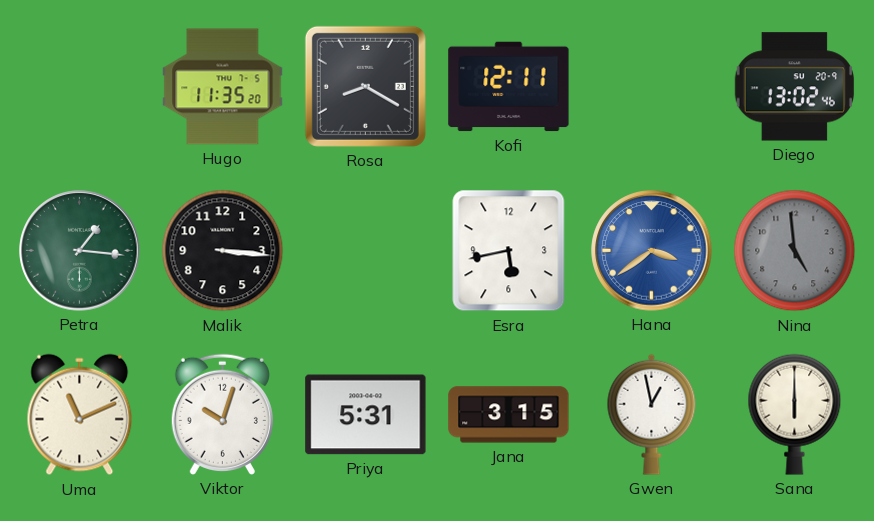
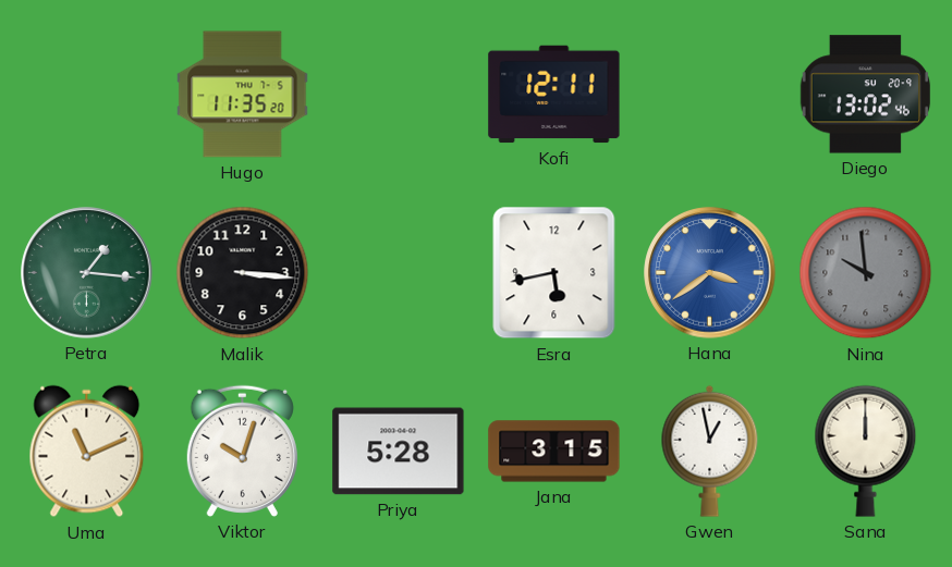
Rosa: 8:20 -> none
Nina: 4:59 -> 9:59
Priya: 5:31 -> 5:28
Sana: 6:00 -> 12:00
